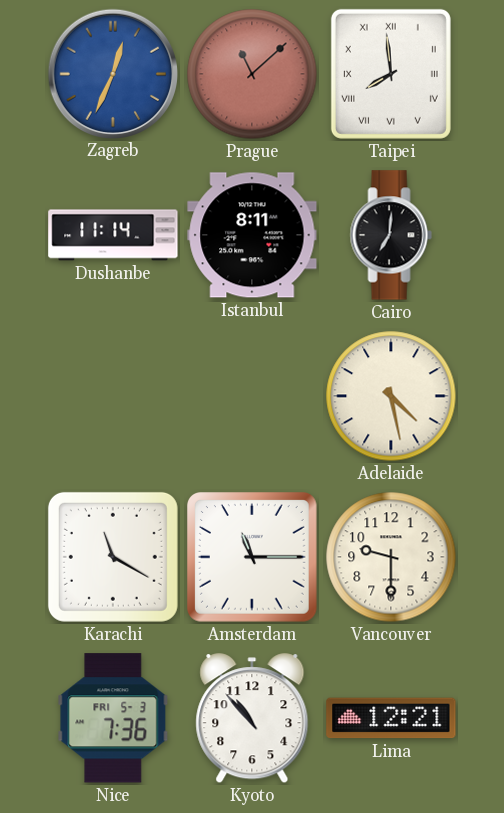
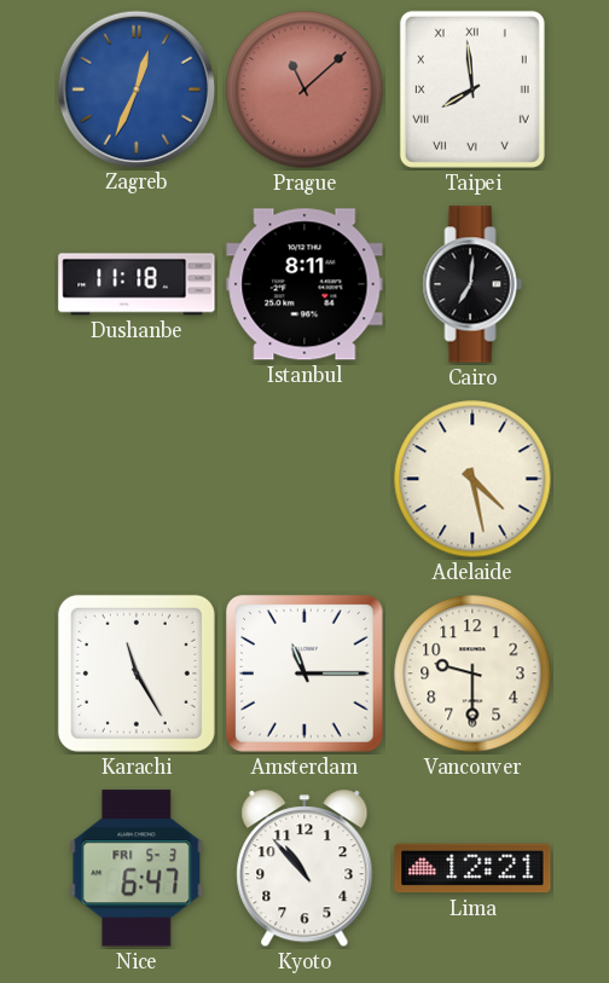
Dushanbe: 11:14 -> 11:18
Karachi: 11:20 -> 11:25
Nice: 7:36 -> 6:47
